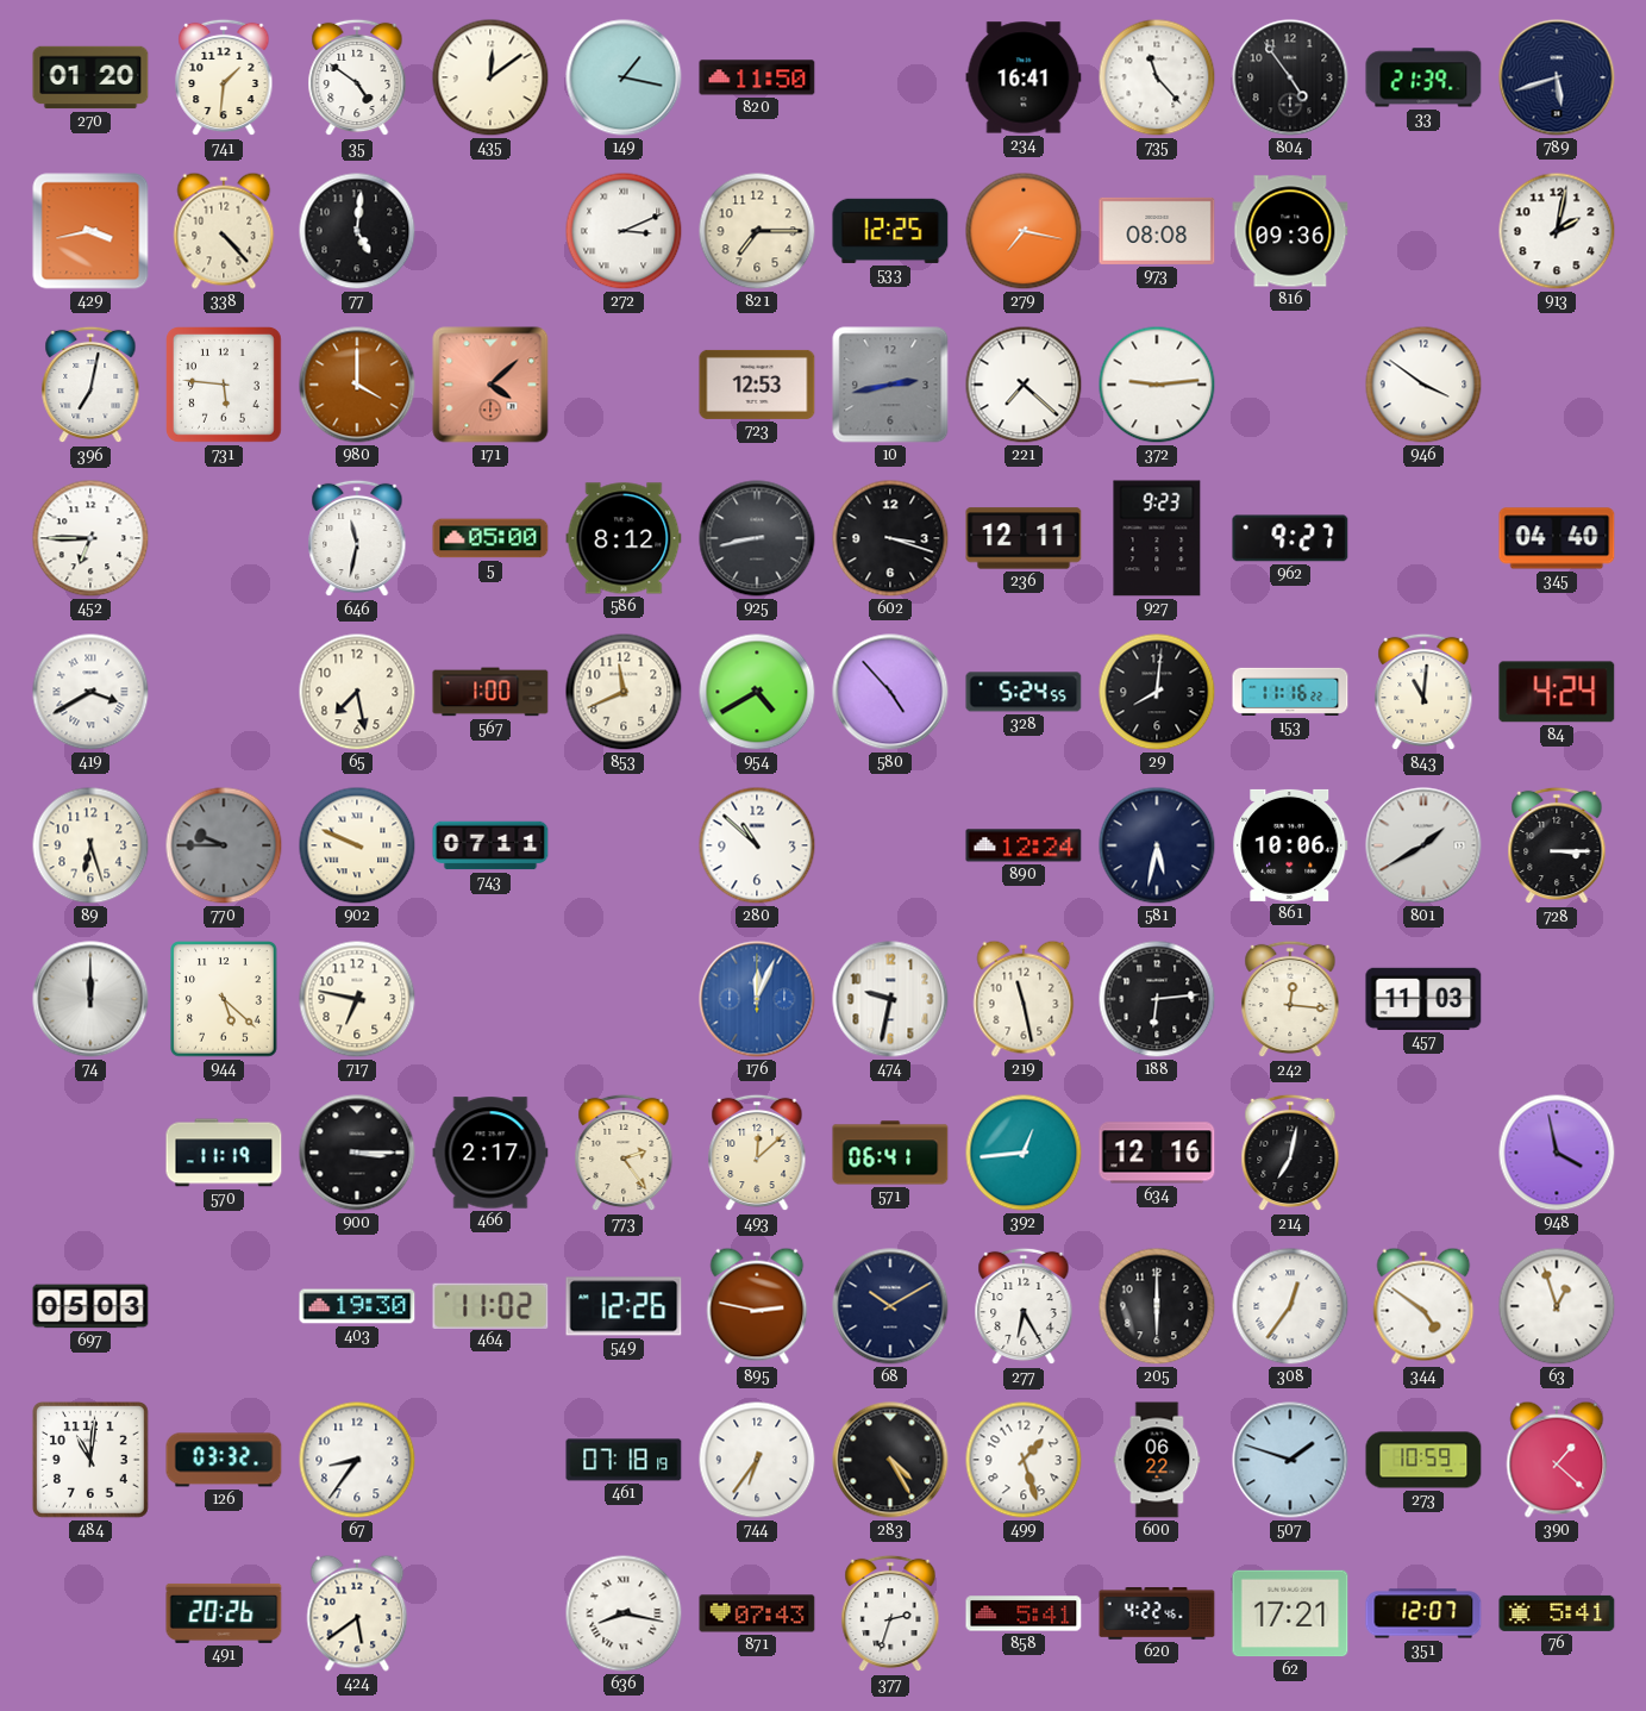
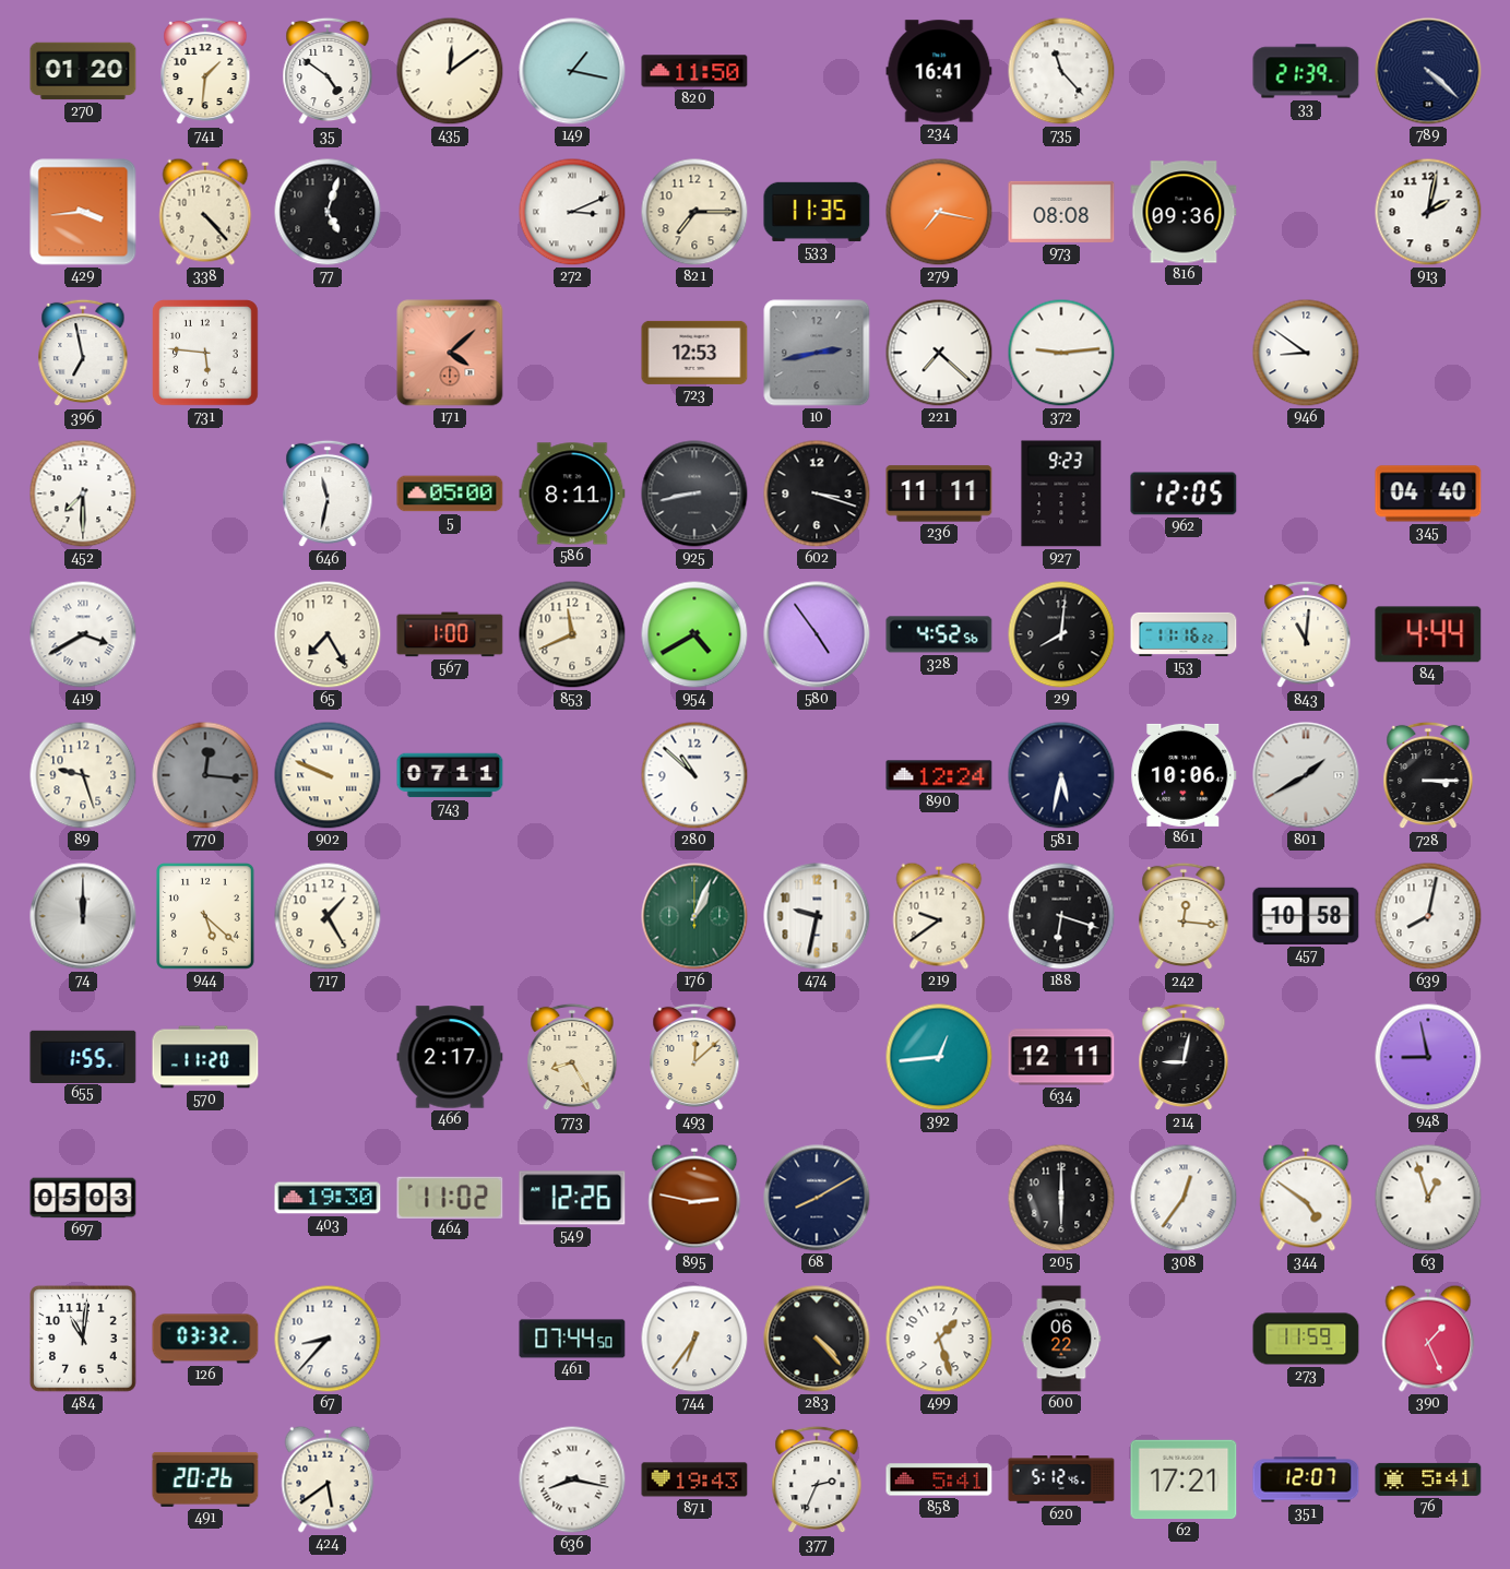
804: 4:54 -> none
789: 5:42 -> 4:22
429: 3:43 -> 3:44
77: 5:01 -> 5:03
533: 12:25 -> 11:35
396: 7:02 -> 6:58
980: 4:00 -> none
946: 3:51 -> 8:51
452: 6:45 -> 7:30
586: 8:12 -> 8:11
236: 12:11 -> 11:11
962: 9:27 -> 12:05
65: 7:28 -> 7:25
580: 4:53 -> 4:54
328: 5:24 -> 4:52
84: 4:24 -> 4:44
89: 6:27 -> 9:27
770: 9:45 -> 12:16
717: 6:47 -> 1:25
176: 12:04 -> 1:04
176 dial: blue -> green
219: 11:28 -> 9:39
188: 6:14 -> 6:18
457: 11:03 -> 10:58
639: none -> 8:02
655: none -> 1:55
570: 11:19 -> 11:20
900: 3:15 -> none
773: 2:24 -> 8:25
571: 06:41 -> none
634: 12:16 -> 12:11
214: 7:02 -> 9:02
948: 3:58 -> 8:58
68: 10:10 -> 8:10
277: 6:25 -> none
67: 8:36 -> 8:37
461: 07:18 -> 07:44
283: 4:25 -> 4:23
507: 1:48 -> none
273: 10:59 -> 11:59
390: 1:22 -> 1:26
871: 07:43 -> 19:43
377: 2:33 -> 2:34
620: 4:22 -> 5:12
